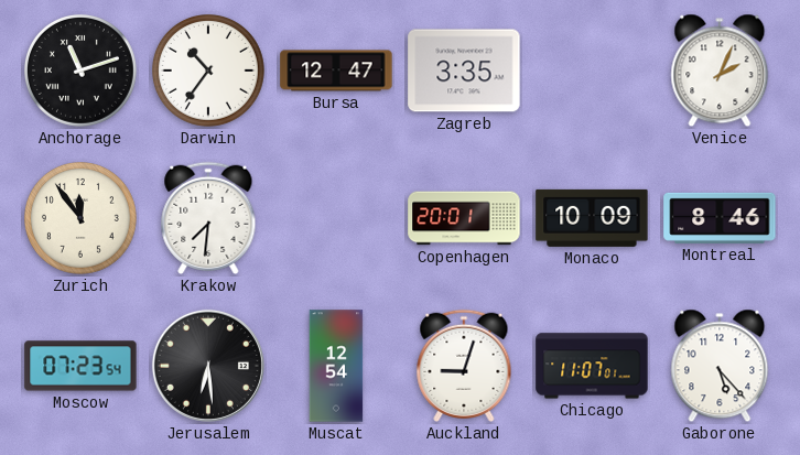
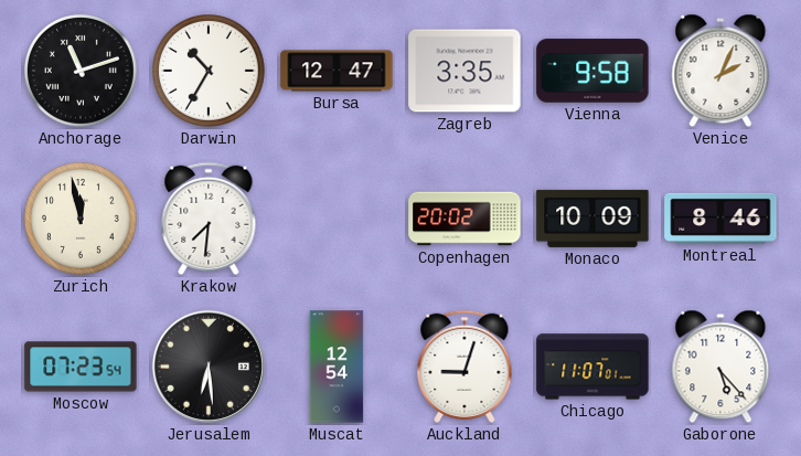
Darwin: 10:36 -> 10:35
Vienna: none -> 9:58
Zurich: 11:54 -> 11:58
Copenhagen: 20:01 -> 20:02
